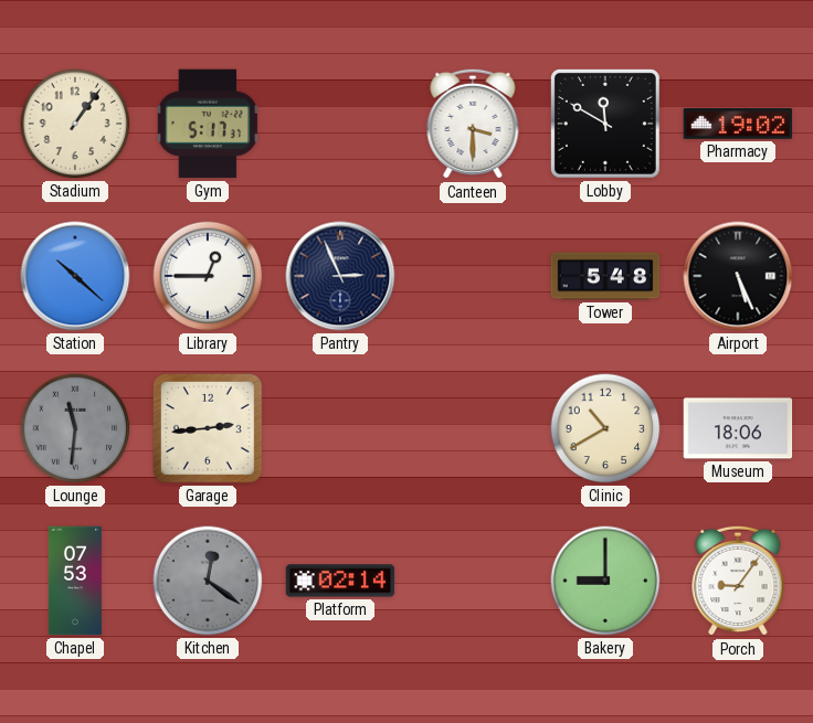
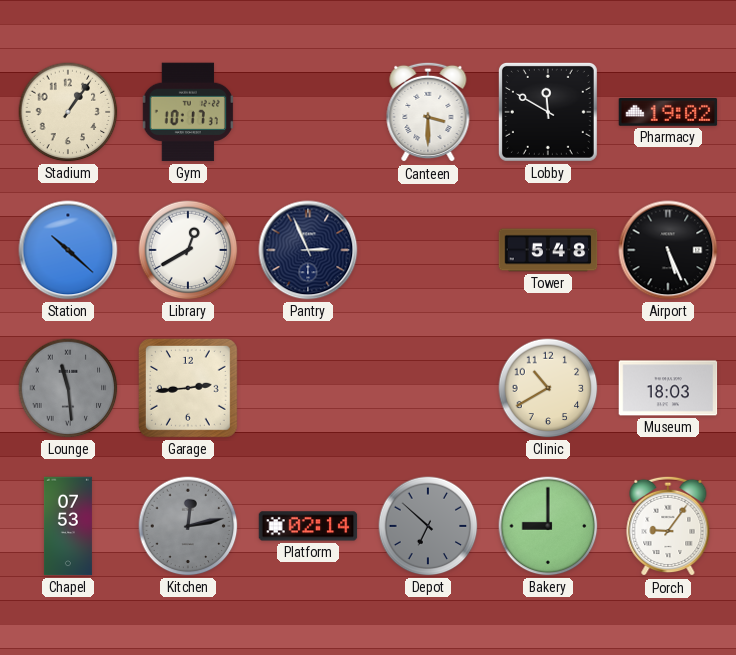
Gym: 5:17 -> 10:17
Library: 12:45 -> 12:40
Lounge: 11:31 -> 11:29
Museum: 18:06 -> 18:03
Kitchen: 12:21 -> 12:13
Depot: none -> 6:52
